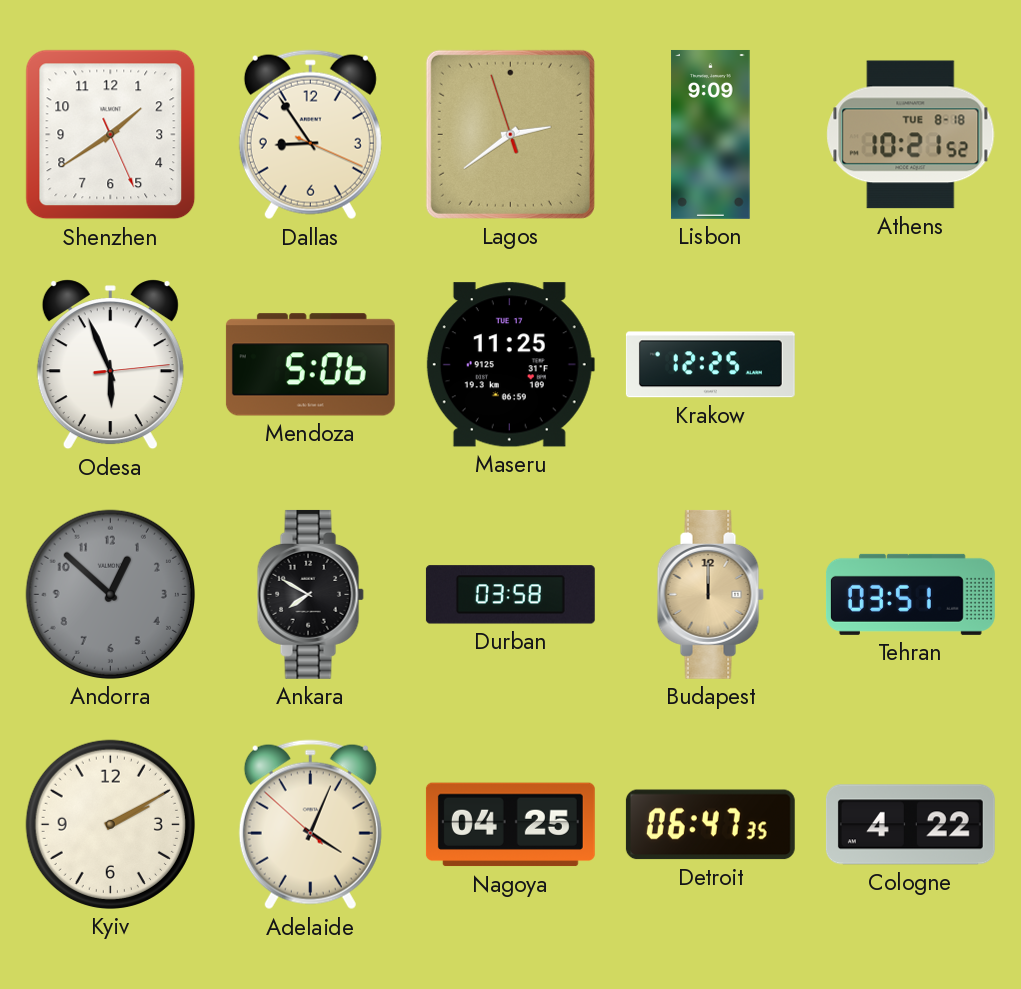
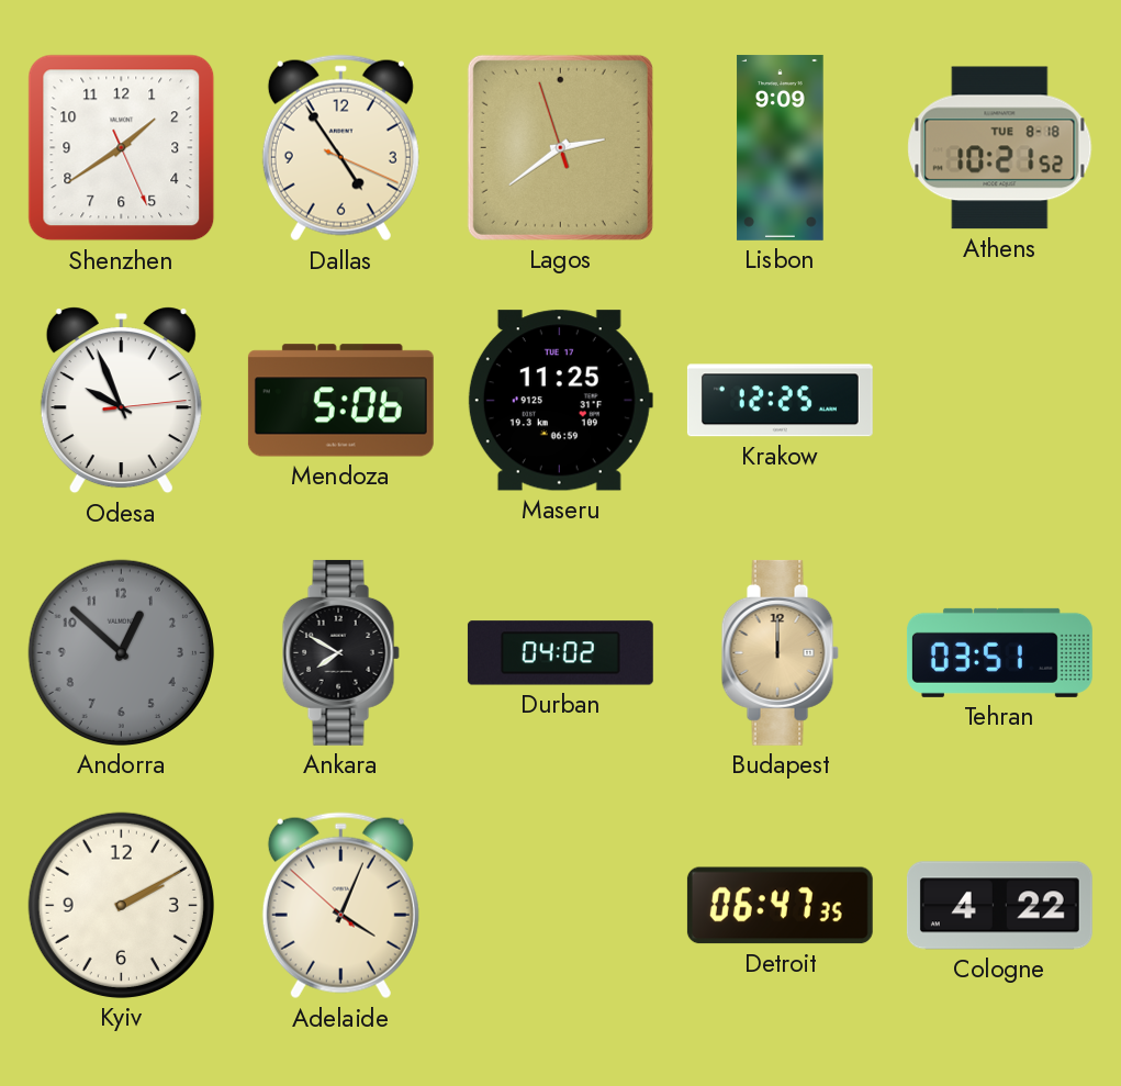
Dallas: 8:54 -> 4:54
Odesa: 5:56 -> 9:56
Durban: 03:58 -> 04:02
Nagoya: 04:25 -> none
